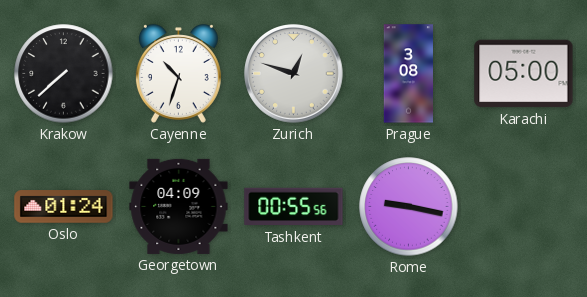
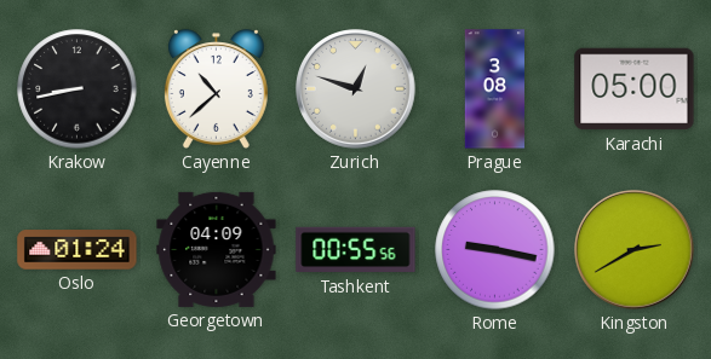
Krakow: 7:38 -> 8:43
Cayenne: 10:33 -> 10:38
Kingston: none -> 2:40
